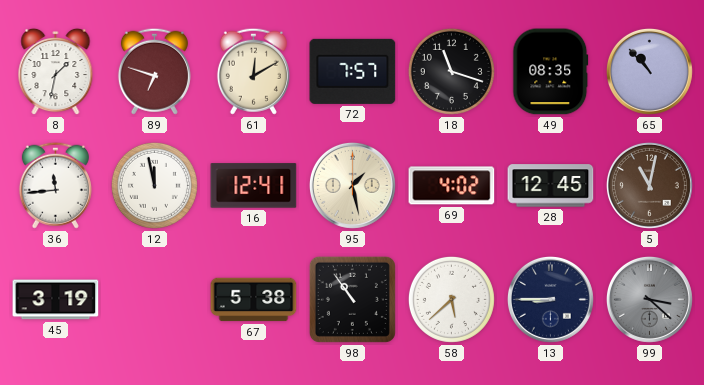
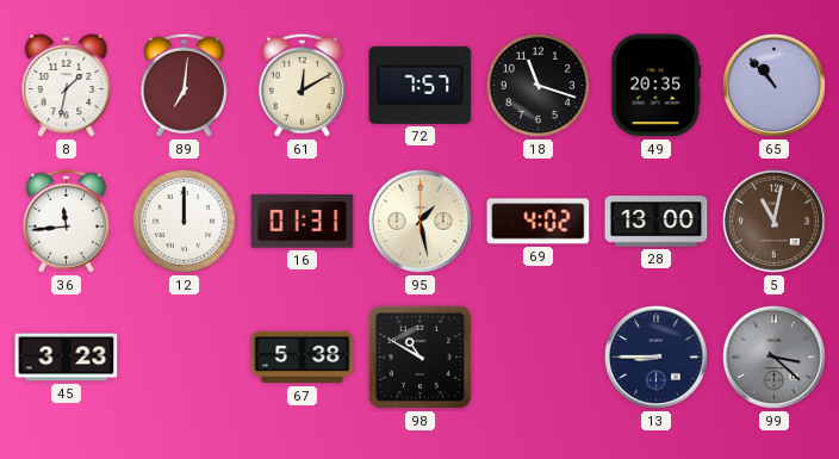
89: 6:48 -> 7:01
49: 08:35 -> 20:35
12: 11:58 -> 12:00
16: 12:41 -> 01:31
28: 12:45 -> 13:00
45: 3:19 -> 3:23
98: 10:54 -> 10:50
58: 5:38 -> none
